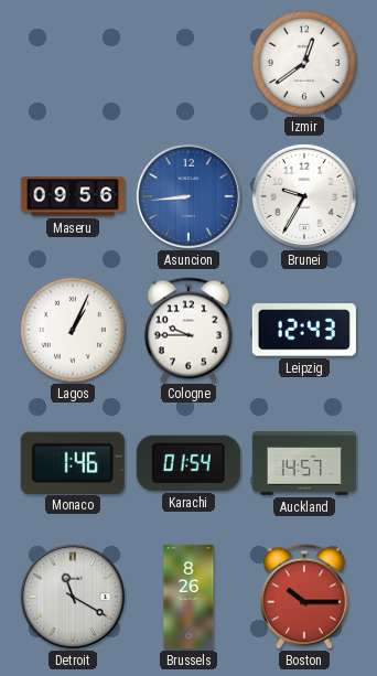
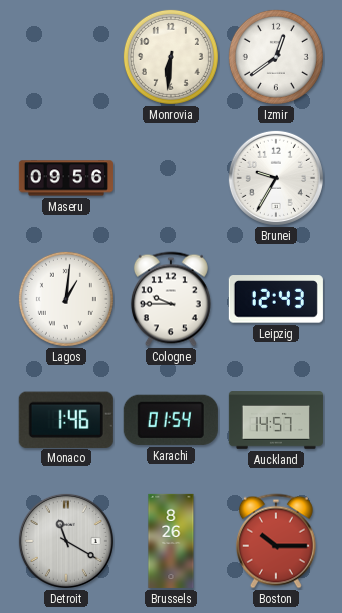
Monrovia: none -> 6:31
Asuncion: 8:44 -> none
Lagos: 1:04 -> 1:01
